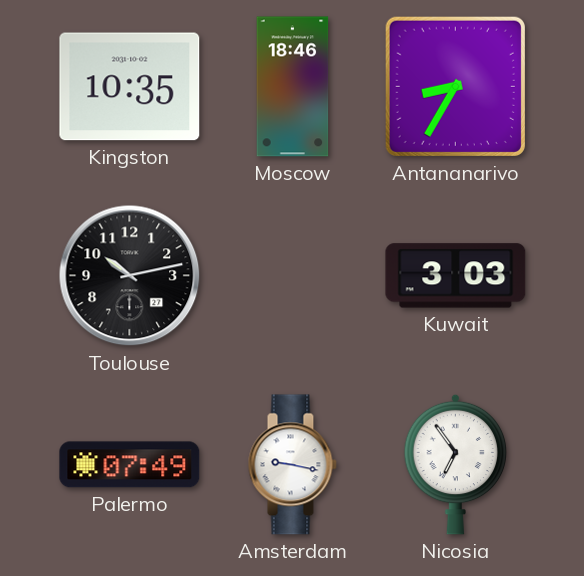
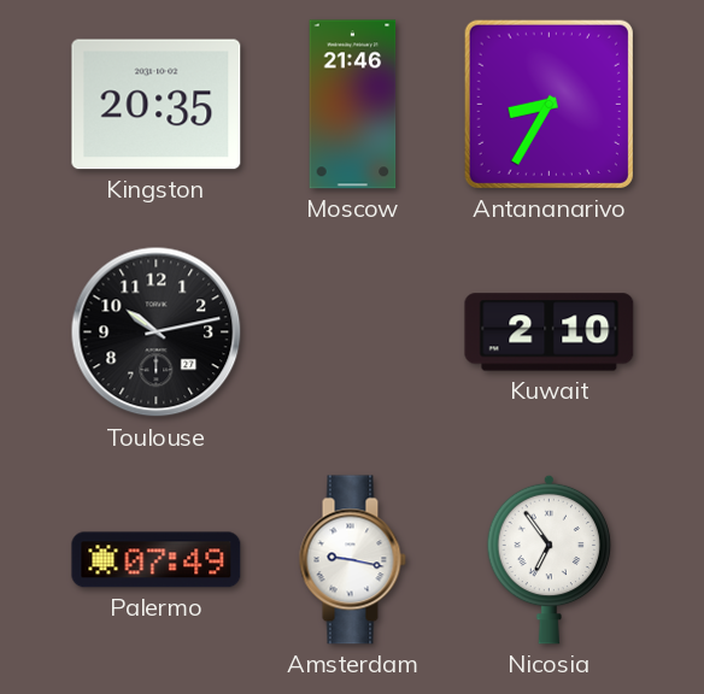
Kingston: 10:35 -> 20:35
Moscow: 18:46 -> 21:46
Kuwait: 3:03 -> 2:10
